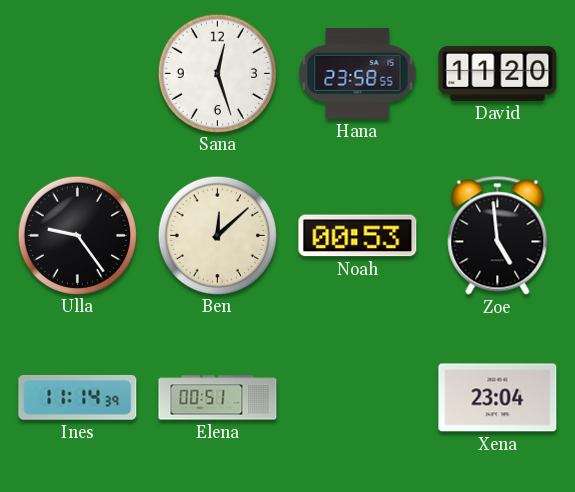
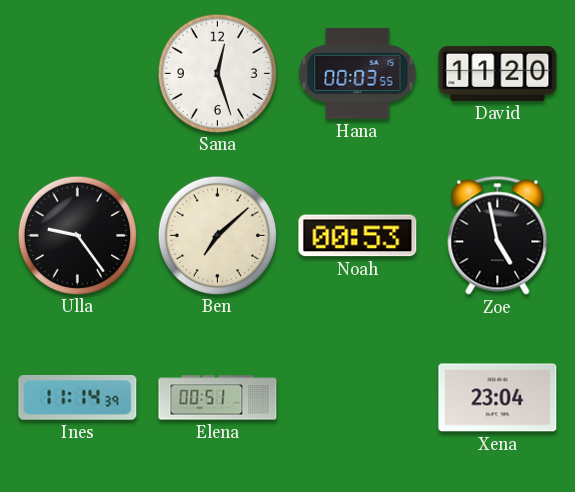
Hana: 23:58 -> 00:03
Ben: 12:08 -> 7:08
Zoe: 4:59 -> 4:58
